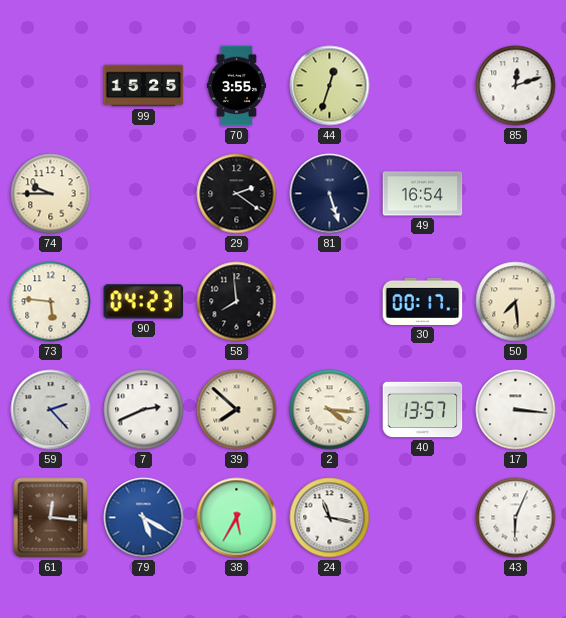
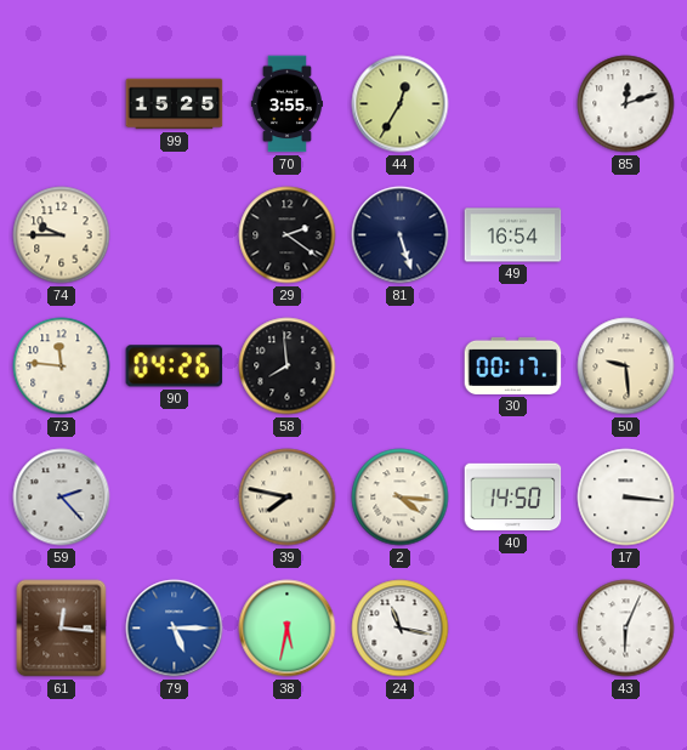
44: 12:33 -> 12:35
73: 5:46 -> 11:46
90: 04:23 -> 04:26
50: 7:29 -> 9:29
7: 2:41 -> none
39: 7:52 -> 7:47
40: 13:57 -> 14:50
79: 5:20 -> 5:15
38: 5:35 -> 5:32
